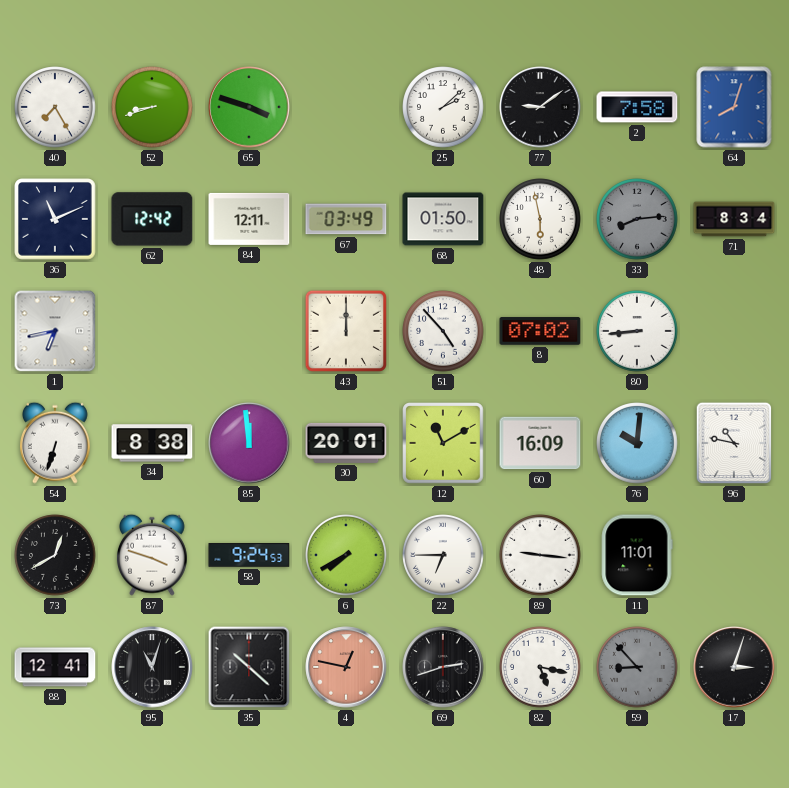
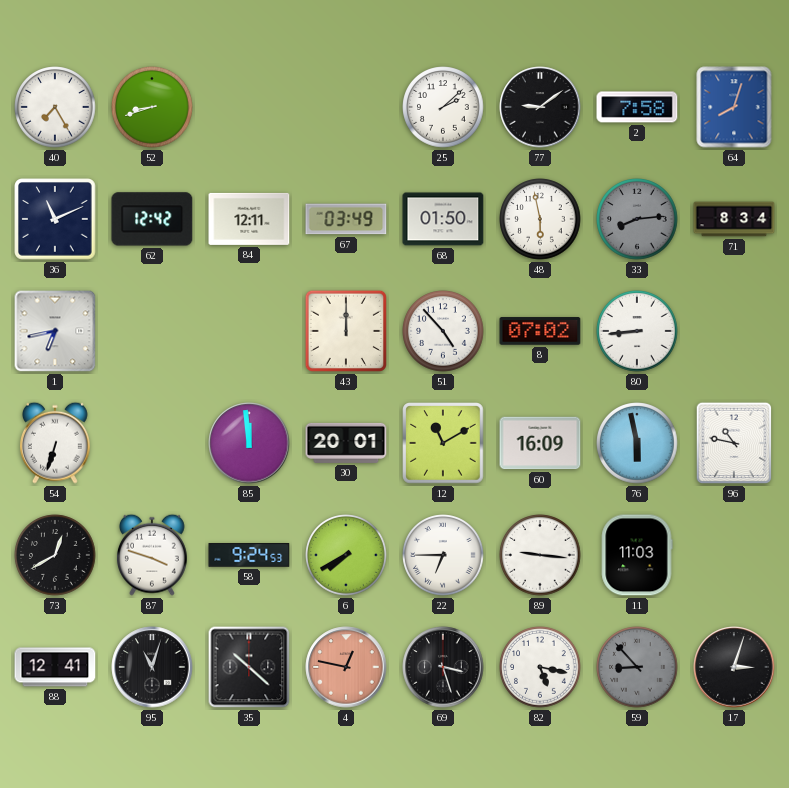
65: 3:48 -> none
34: 8:38 -> none
76: 10:01 -> 5:58
11: 11:01 -> 11:03
69: 2:42 -> 3:27
